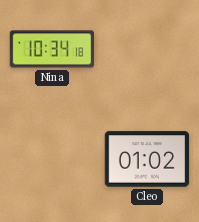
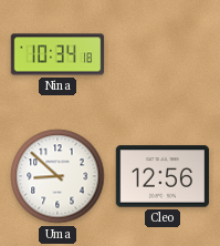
Uma: none -> 8:52
Cleo: 01:02 -> 12:56
